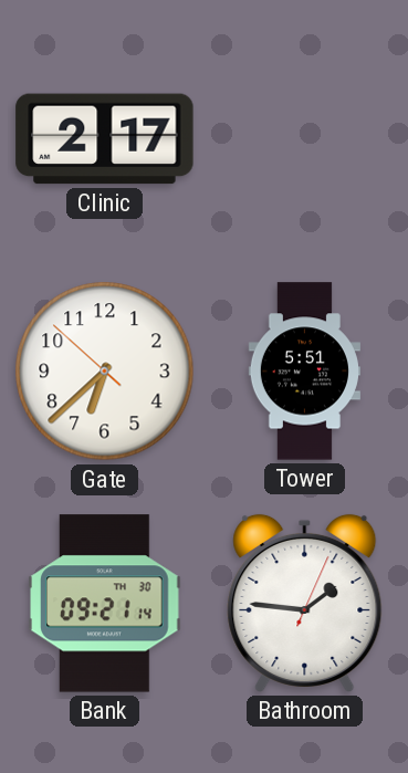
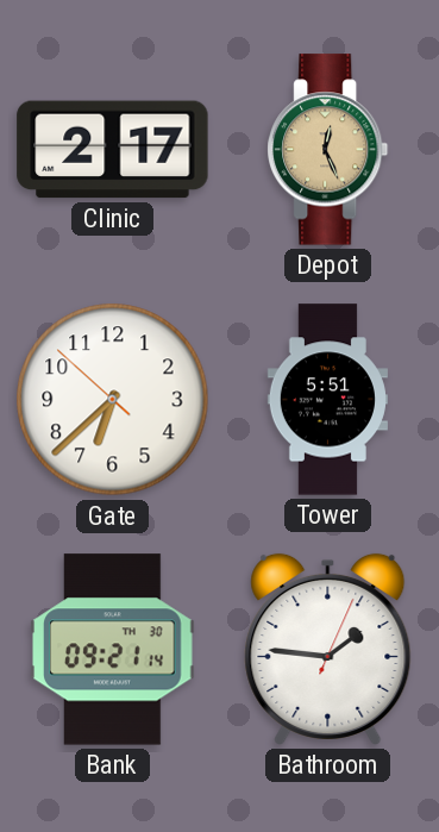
Depot: none -> 12:26
